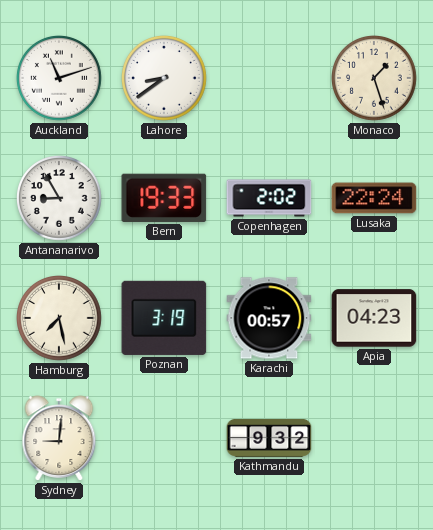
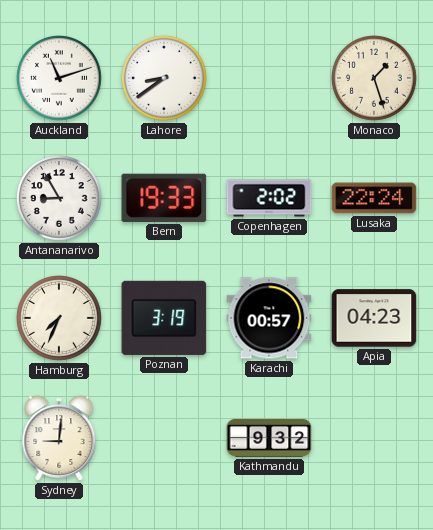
Hamburg: 7:28 -> 7:34
